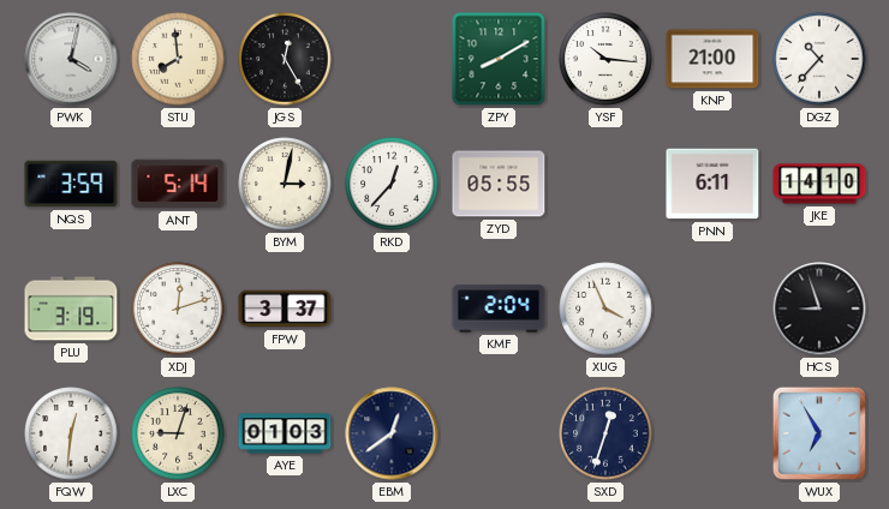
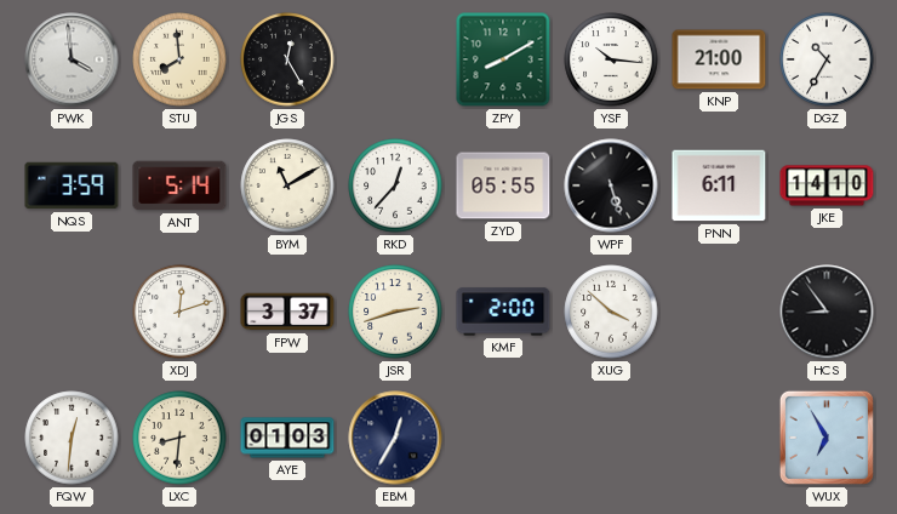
PWK: 4:02 -> 3:59
DGZ: 10:37 -> 10:35
BYM: 3:02 -> 11:10
WPF: none -> 5:27
PLU: 3:19 -> none
JSR: none -> 2:42
KMF: 2:04 -> 2:00
XUG: 3:56 -> 3:52
HCS: 8:57 -> 8:54
LXC: 9:03 -> 8:31
EBM: 12:39 -> 12:35
SXD: 12:33 -> none
